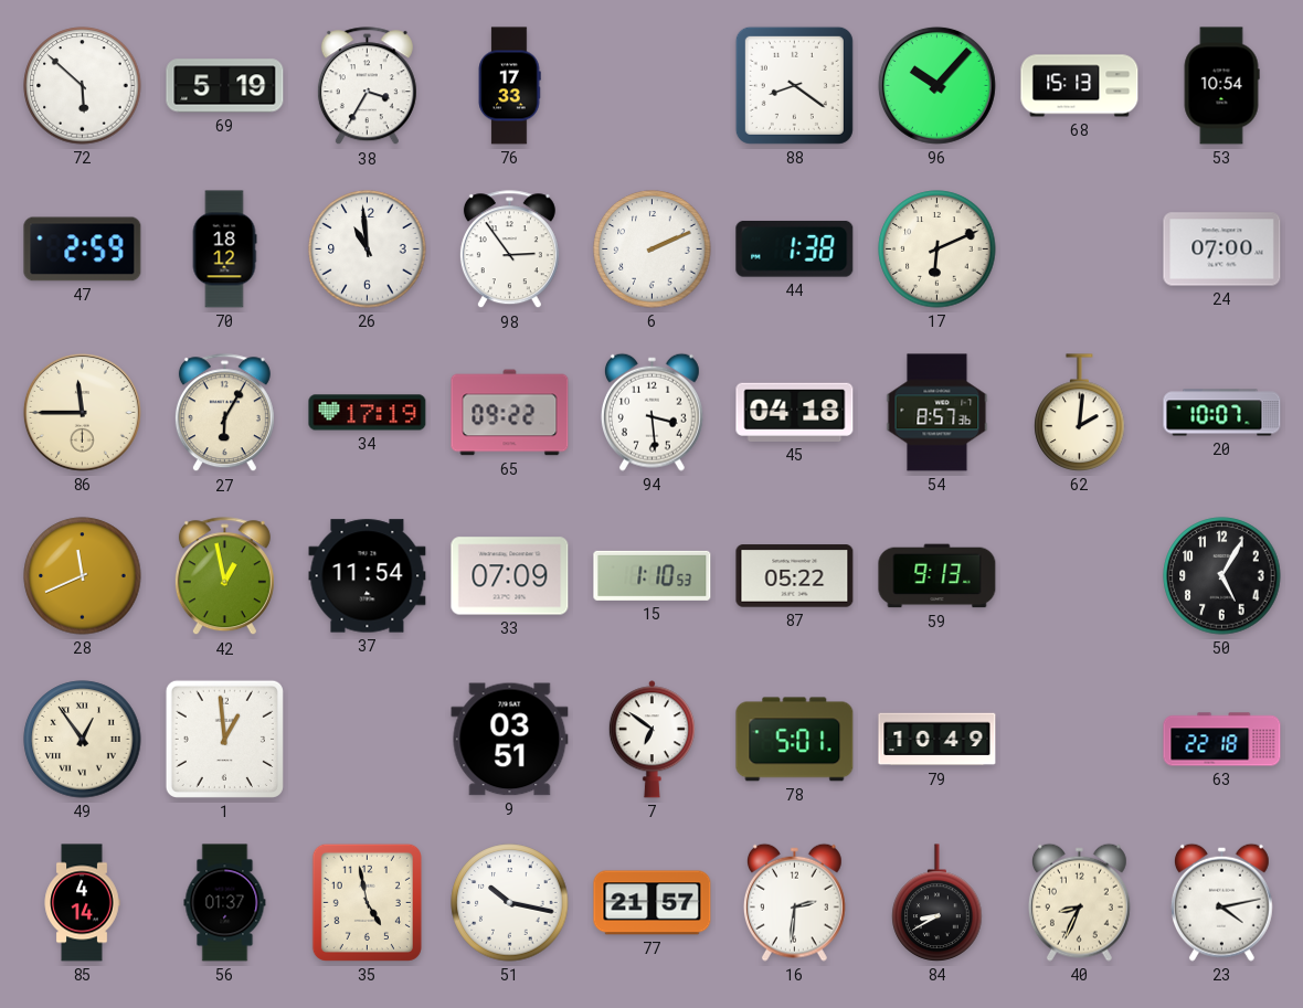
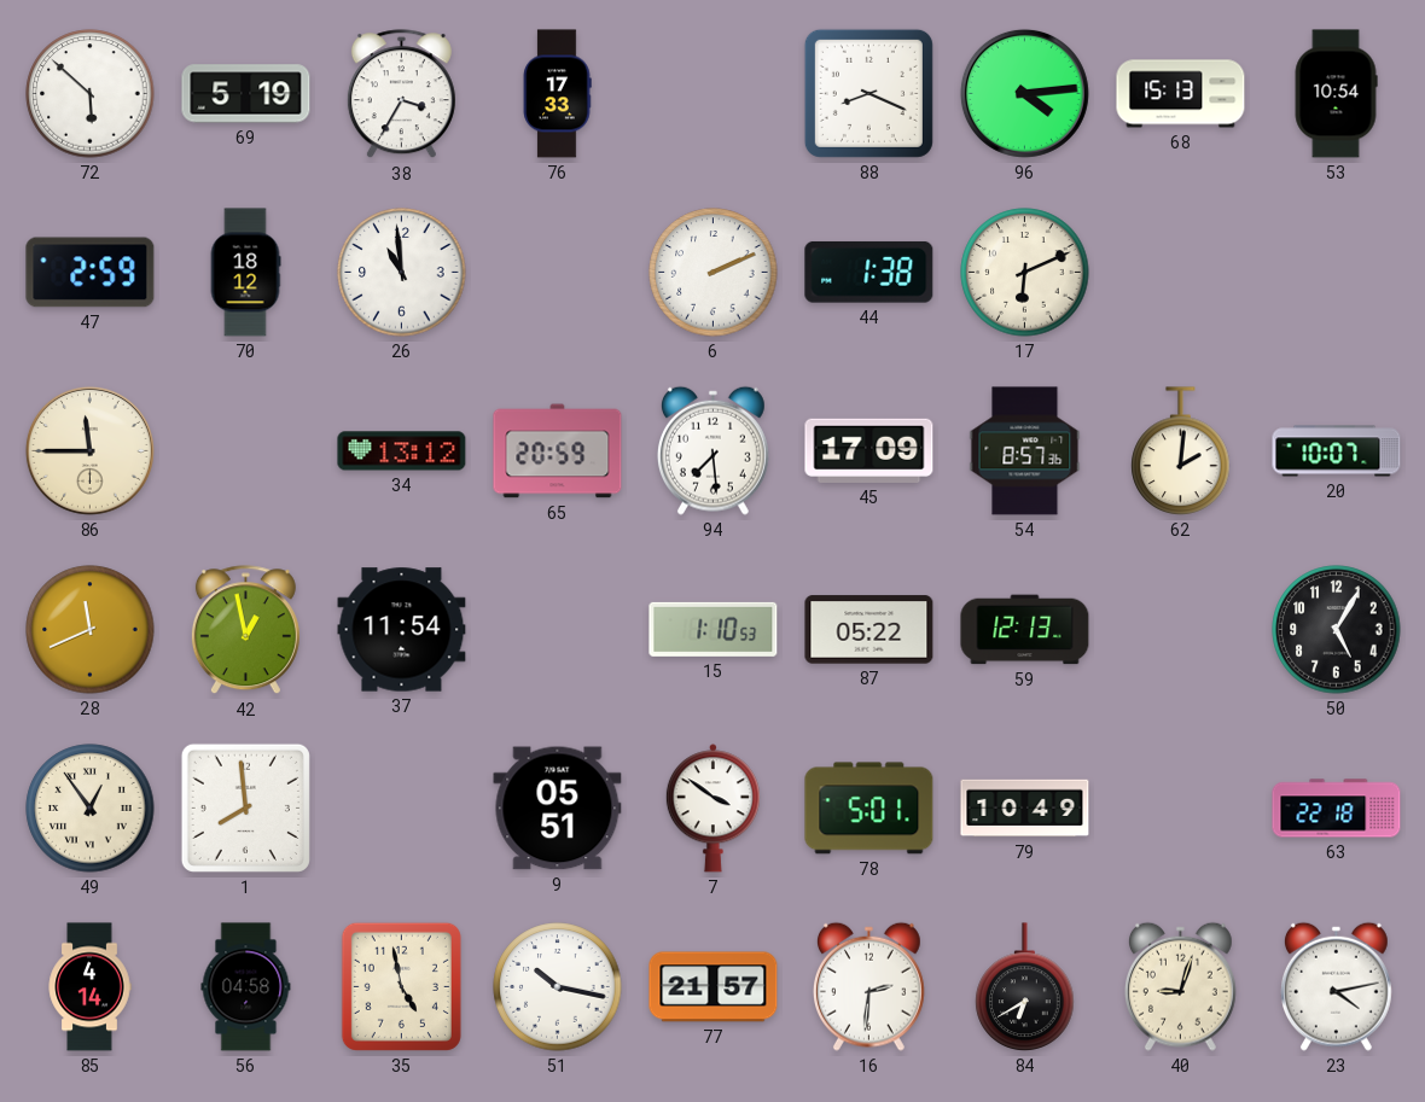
88: 8:21 -> 8:19
96: 10:07 -> 4:14
98: 2:54 -> none
24: 07:00 -> none
27: 6:05 -> none
34: 17:19 -> 13:12
65: 09:22 -> 20:59
94: 3:29 -> 7:29
45: 04:18 -> 17:09
33: 07:09 -> none
59: 9:13 -> 12:13
1: 12:59 -> 7:59
9: 03:51 -> 05:51
7: 6:51 -> 3:51
56: 01:37 -> 04:58
84: 8:40 -> 6:40
40: 8:34 -> 9:03
